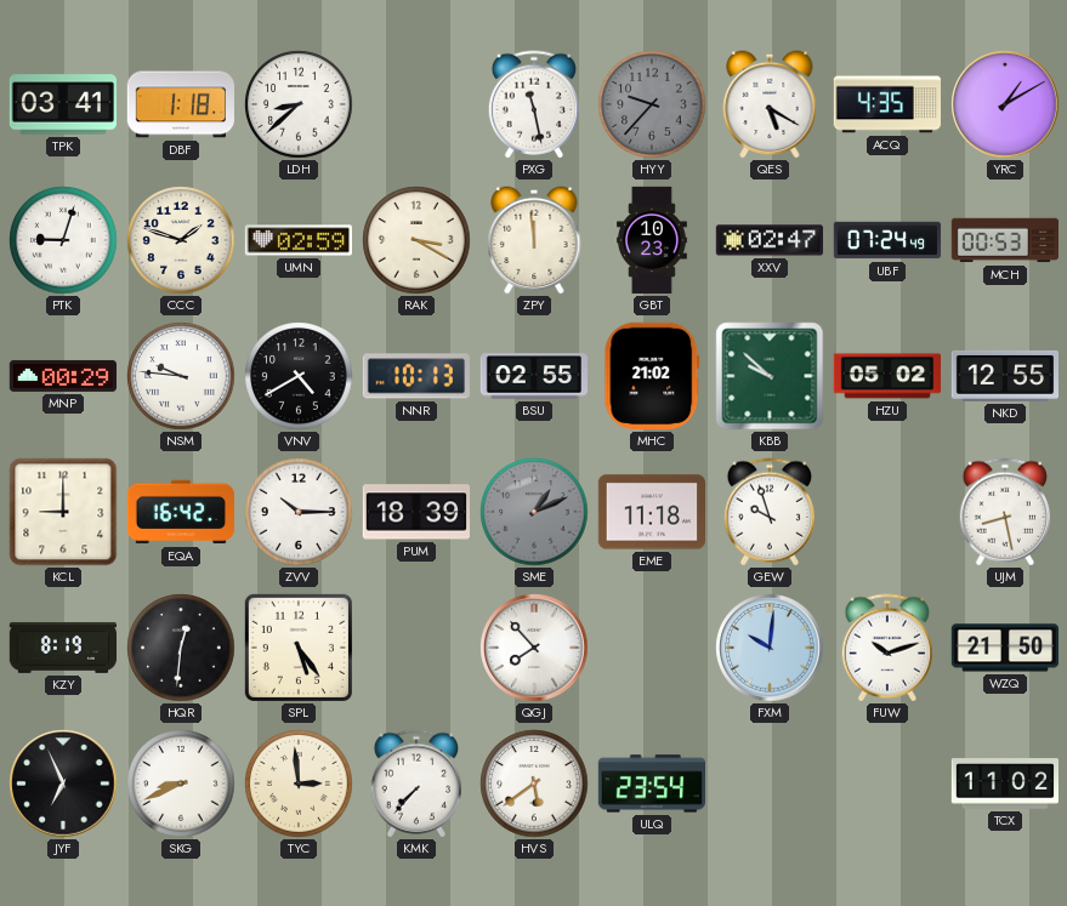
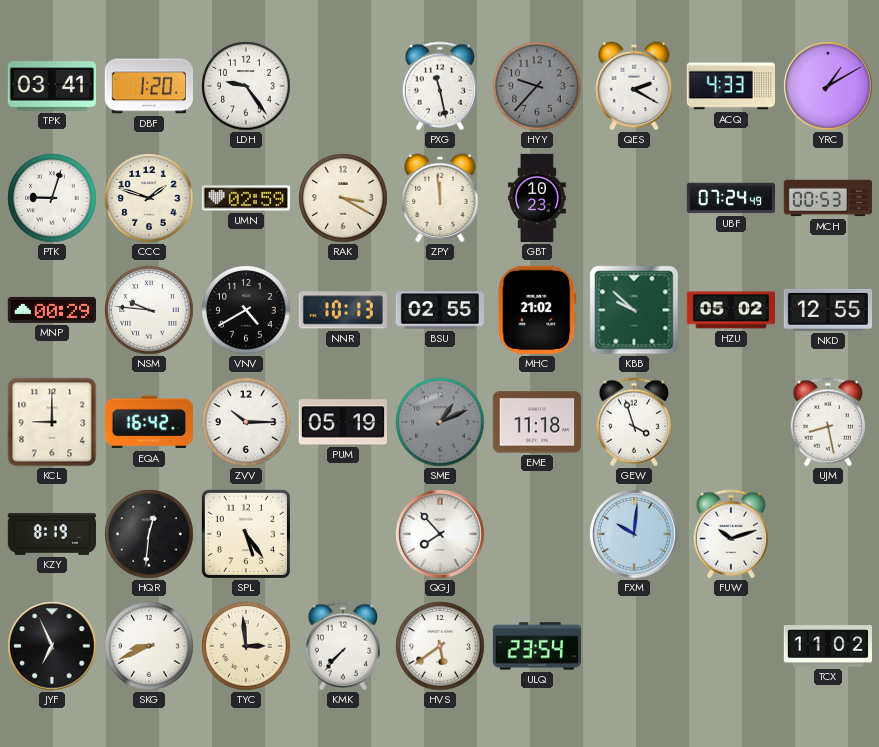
DBF: 1:18 -> 1:20
LDH: 8:38 -> 9:24
QES: 5:20 -> 2:20
ACQ: 4:35 -> 4:33
XXV: 02:47 -> none
PUM: 18:39 -> 05:19
GEW: 9:57 -> 3:57
WZQ: 21:50 -> none
